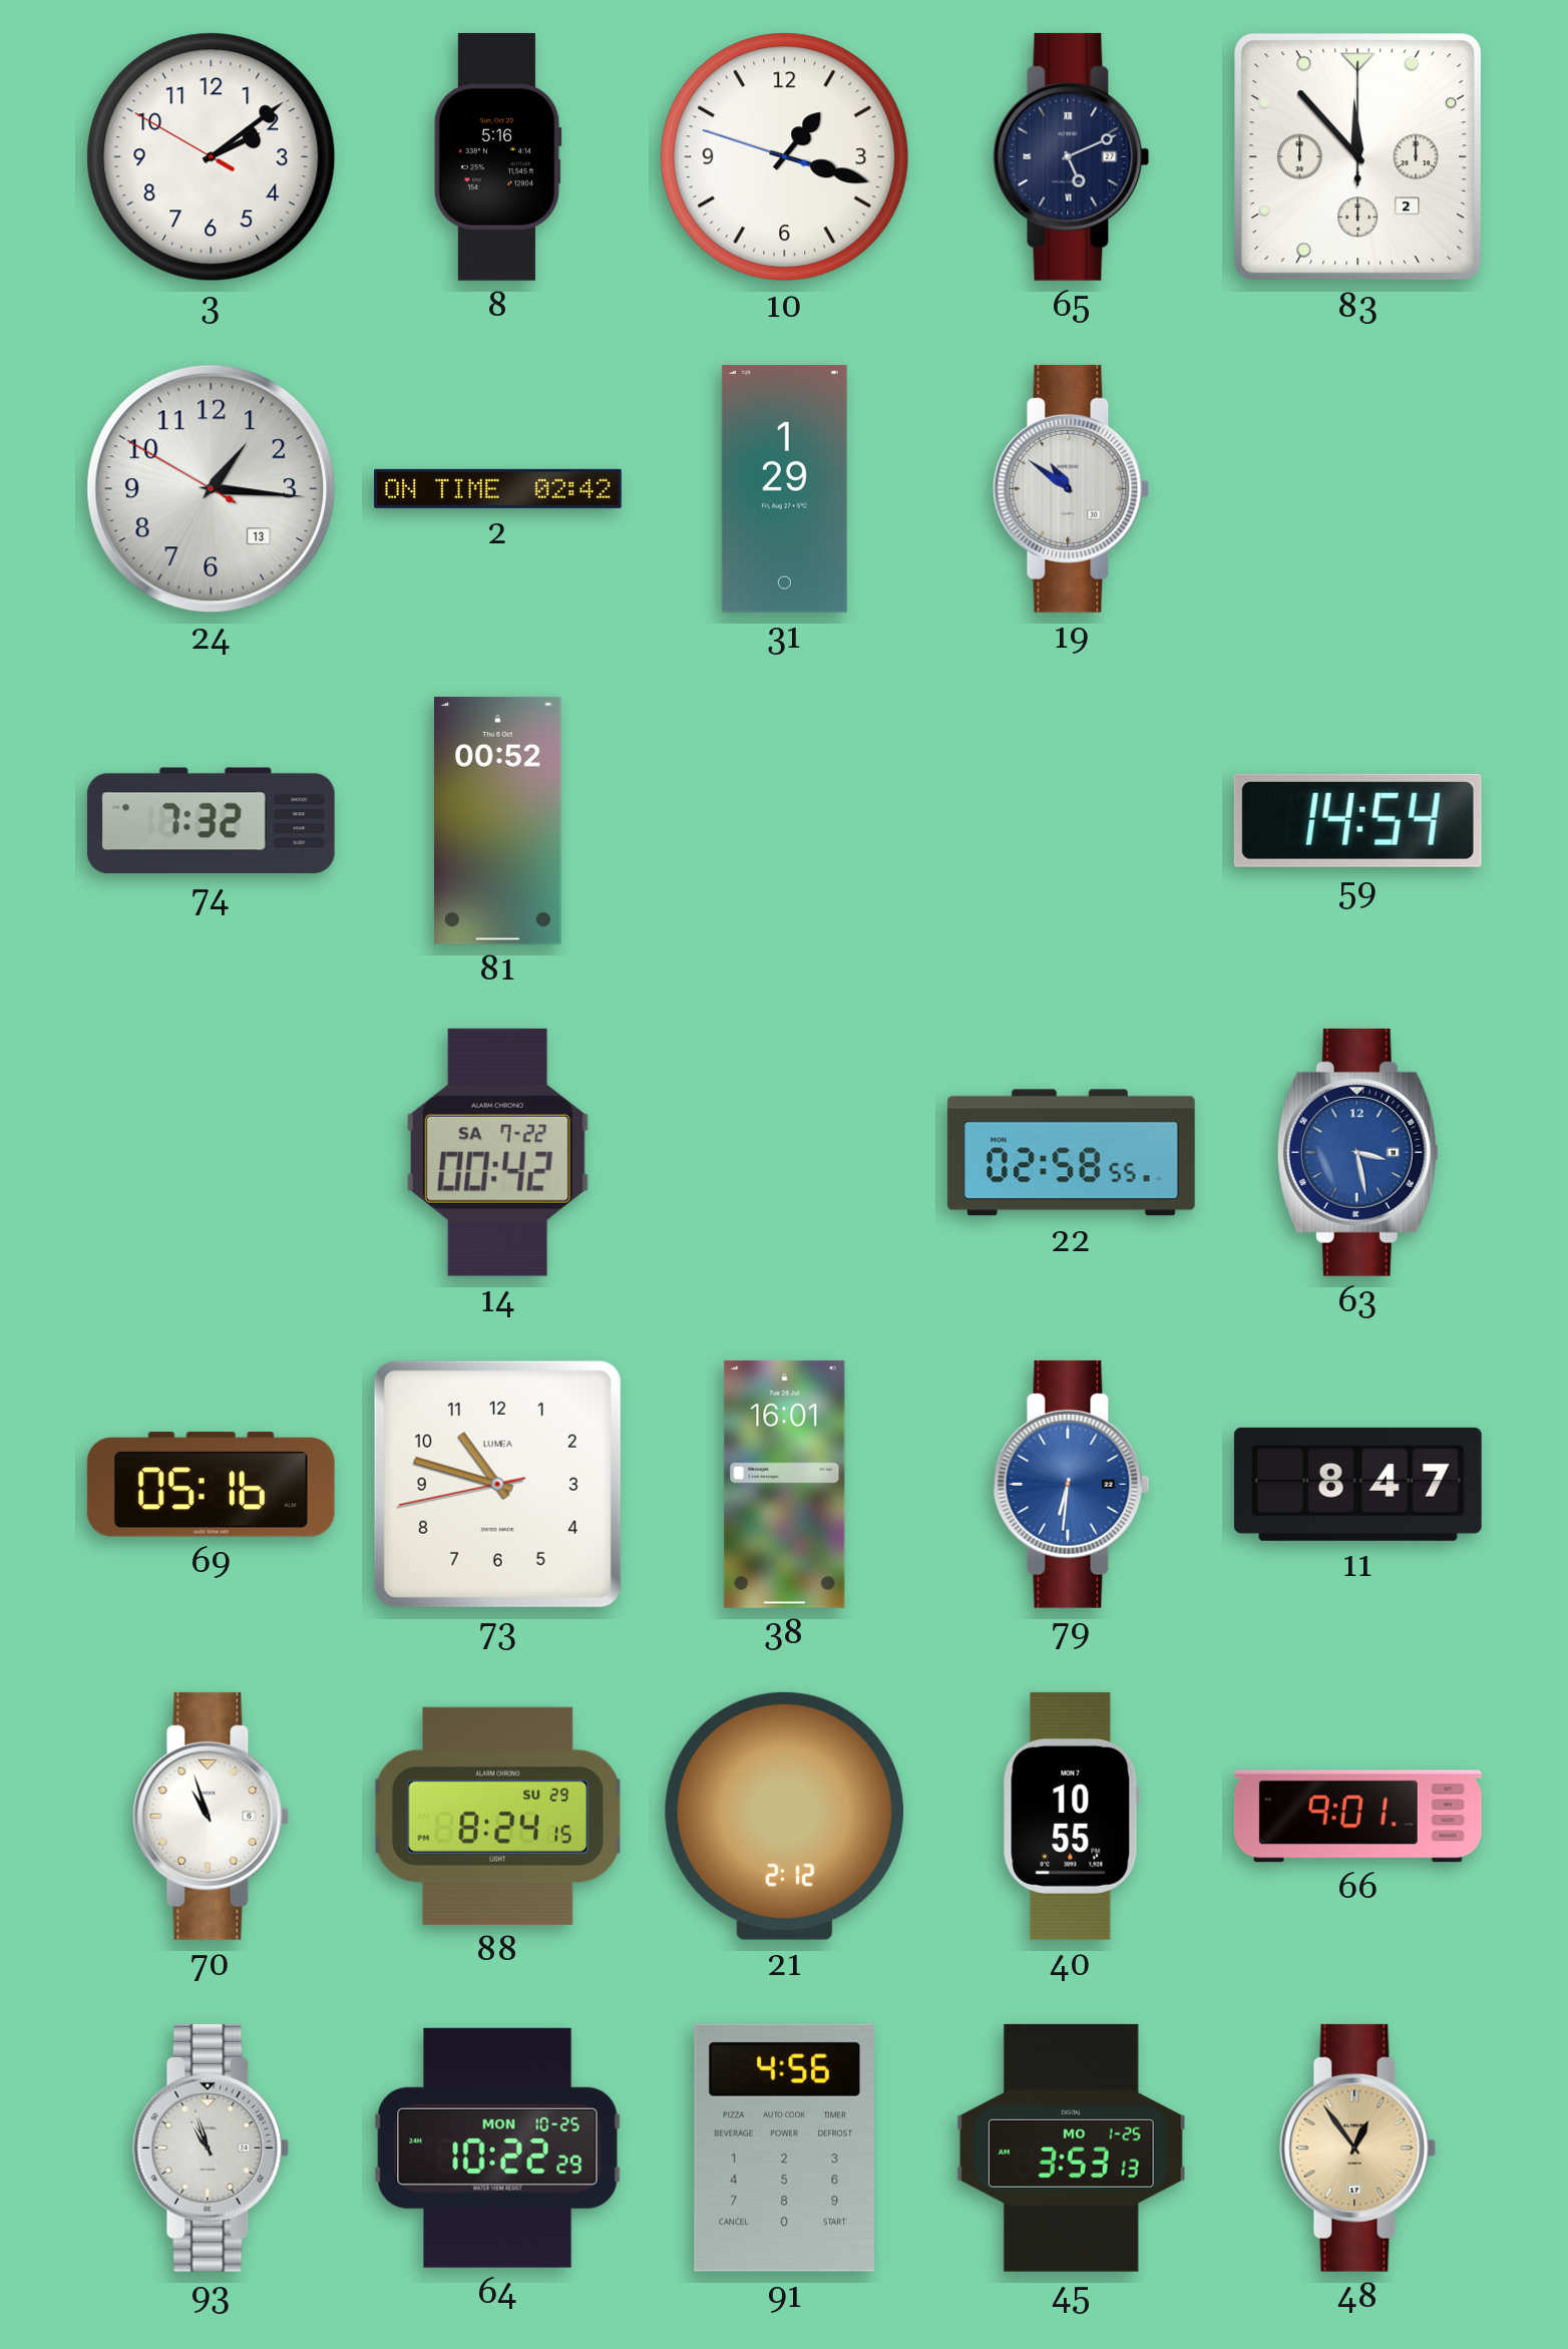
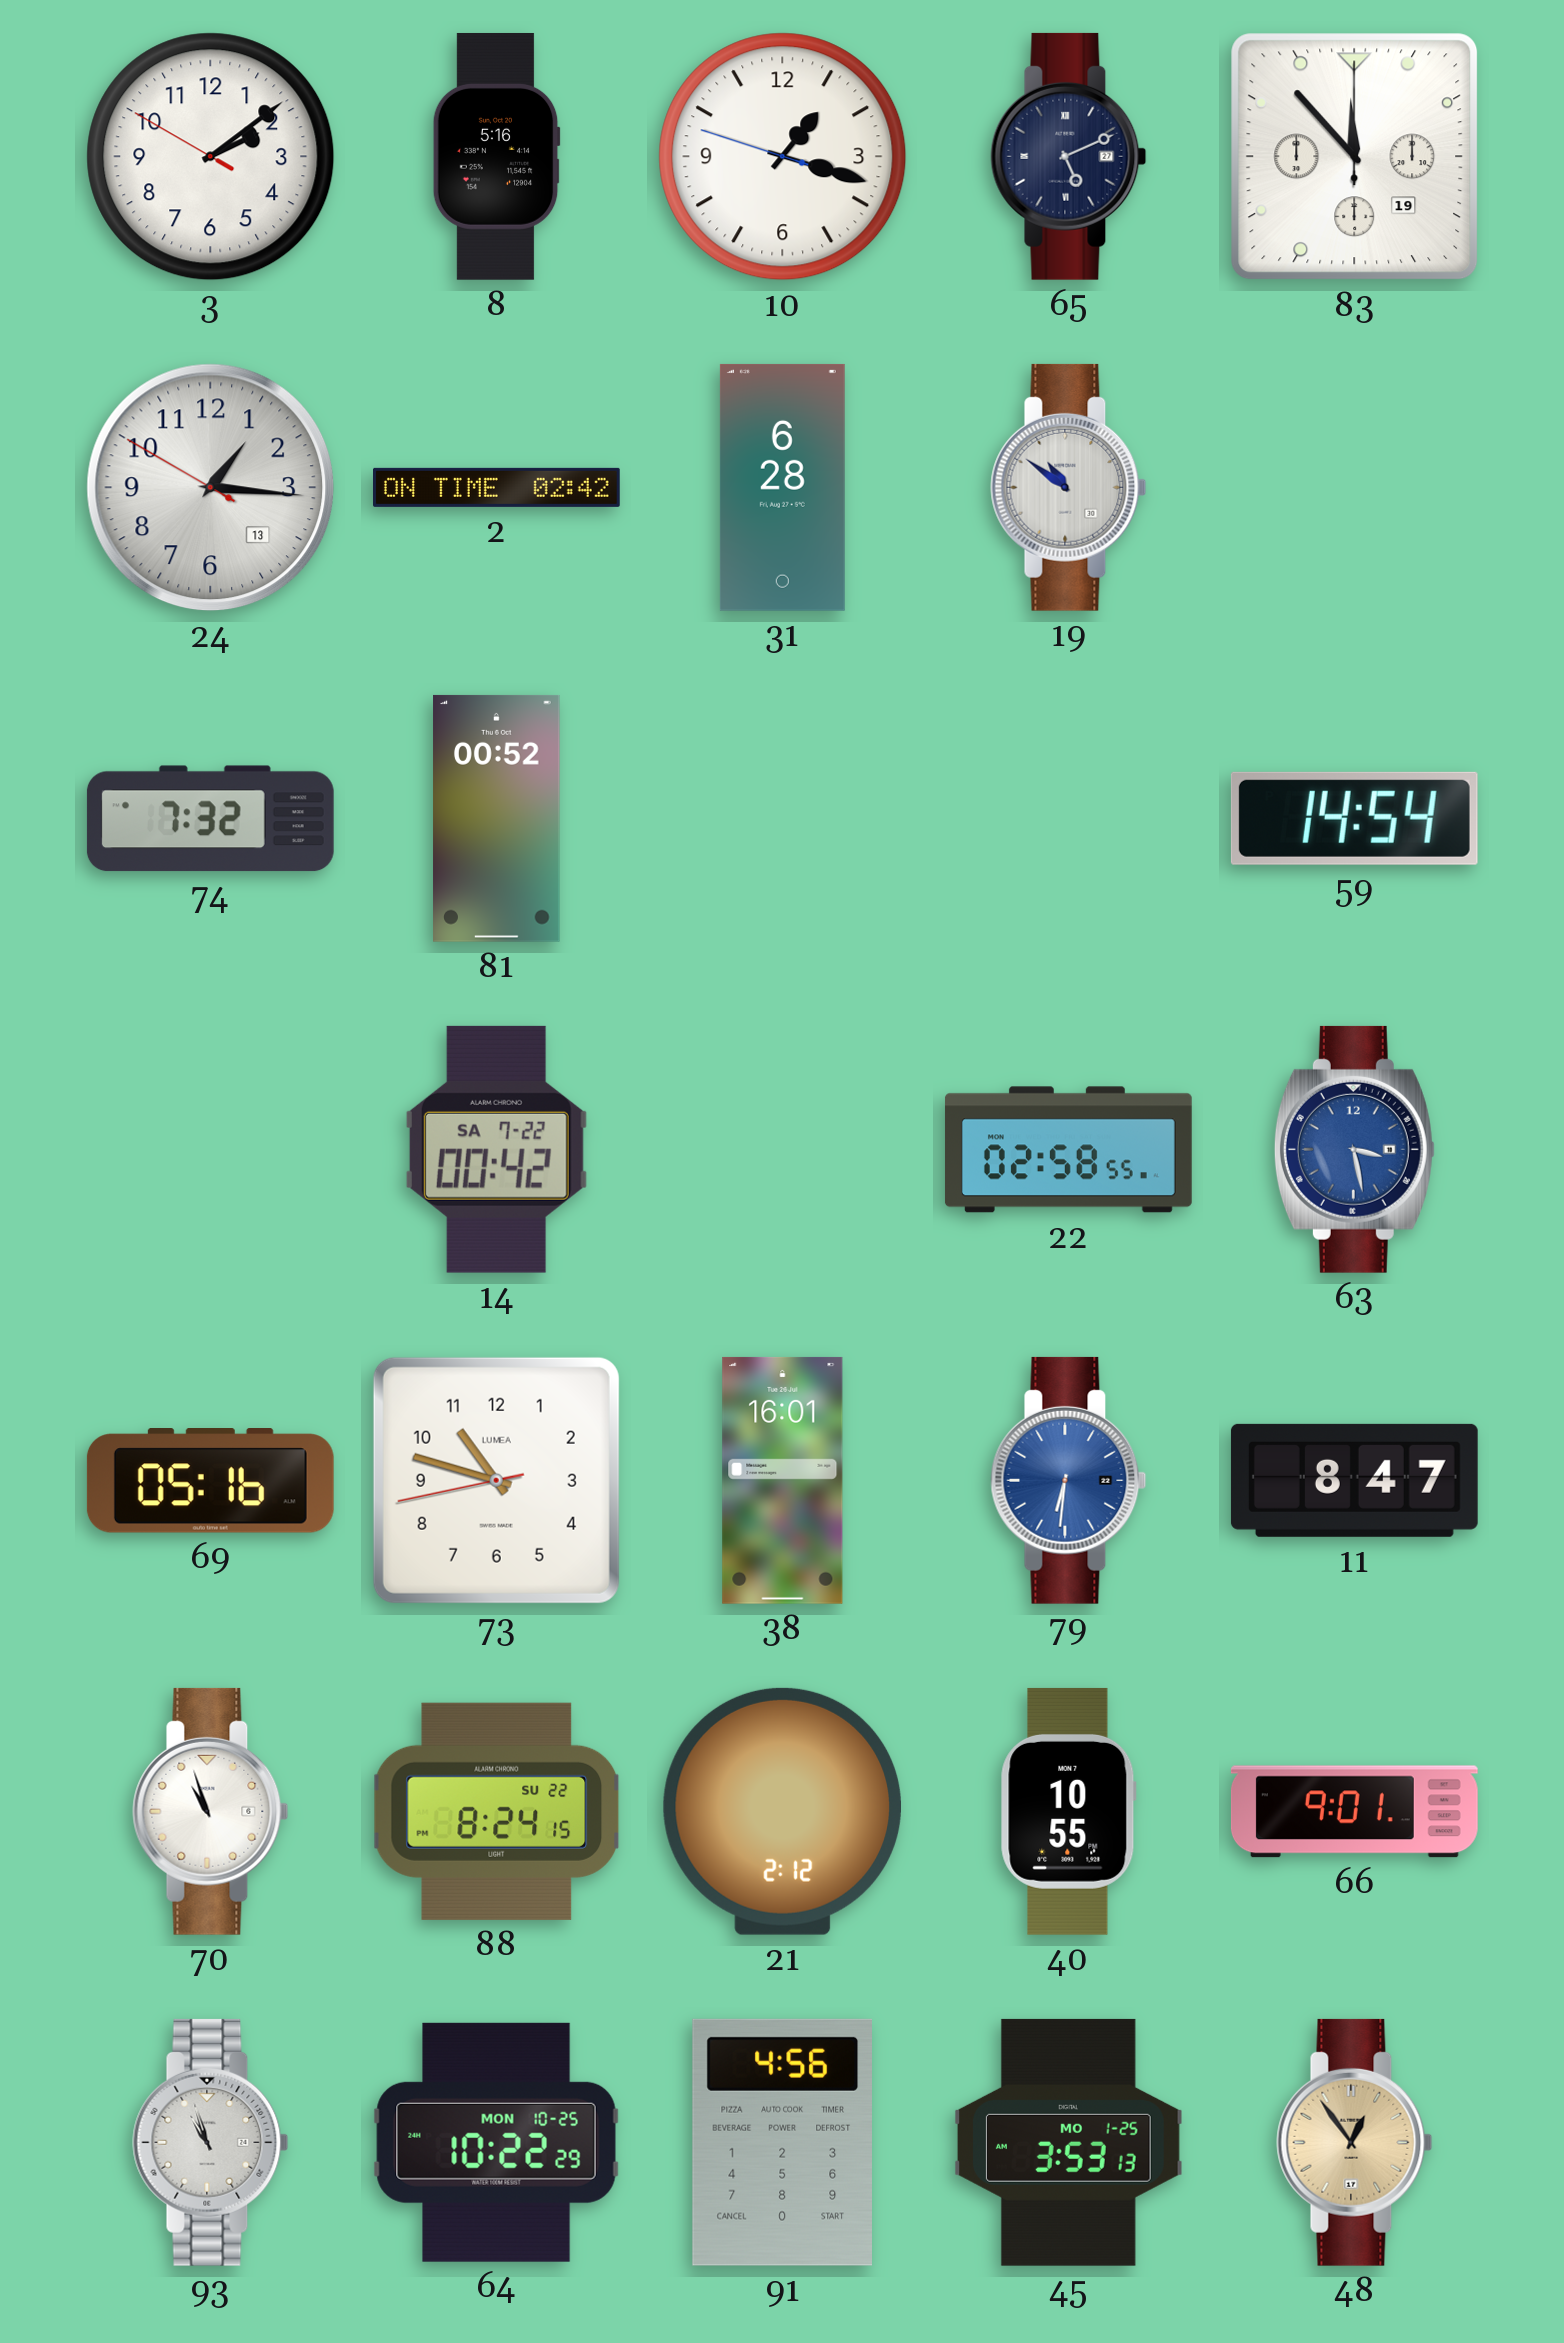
83 date: 2 -> 19
31: 1:29 -> 6:28
88 date: SU 29 -> SU 22
